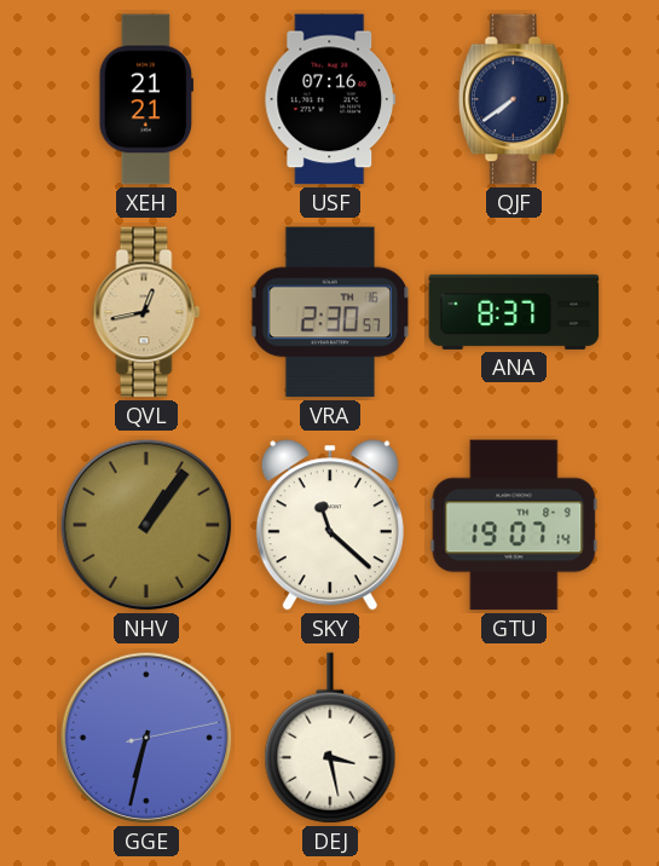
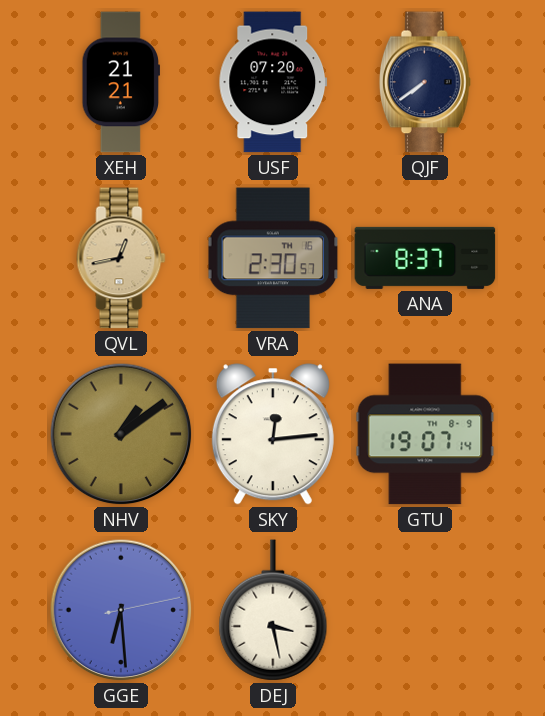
USF: 07:16 -> 07:20
NHV: 1:06 -> 1:09
SKY: 11:22 -> 12:14
GGE: 6:32 -> 6:29
